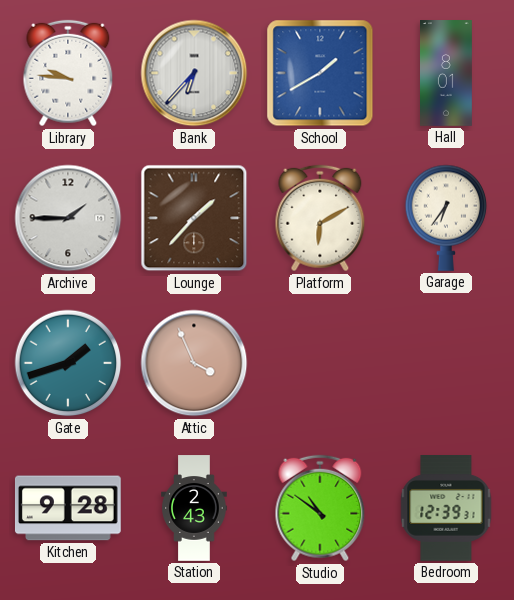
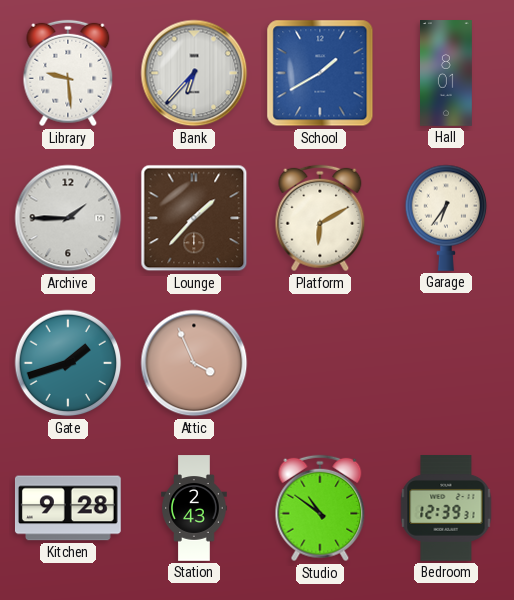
Library: 9:46 -> 9:29
